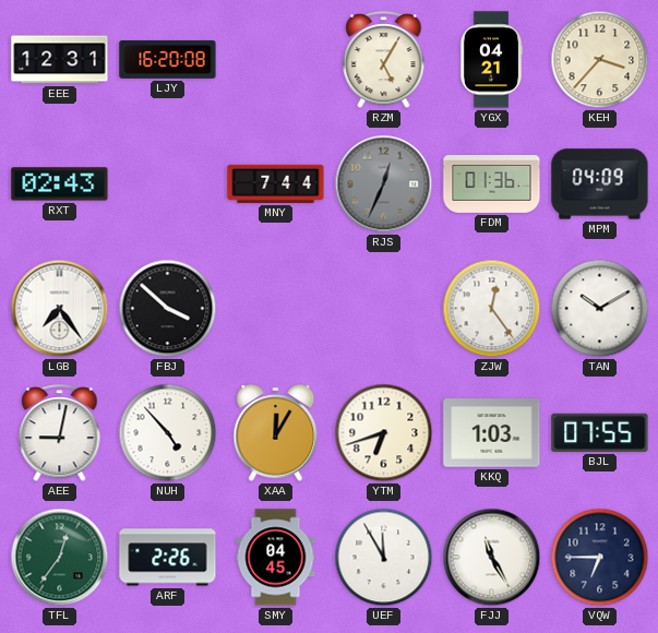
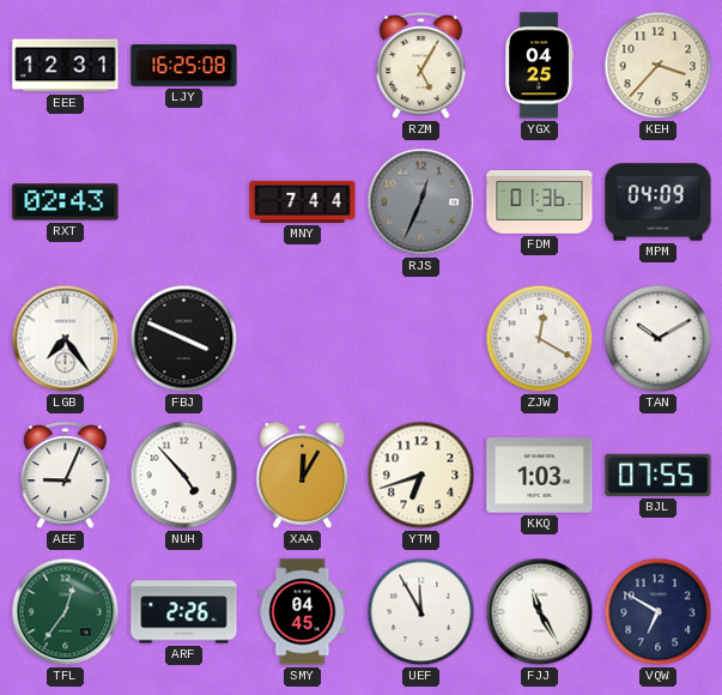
LJY: 16:20 -> 16:25
YGX: 04:21 -> 04:25
FBJ: 3:52 -> 3:49
ZJW: 12:24 -> 12:20
AEE: 9:02 -> 9:04
VQW: 6:45 -> 6:50
